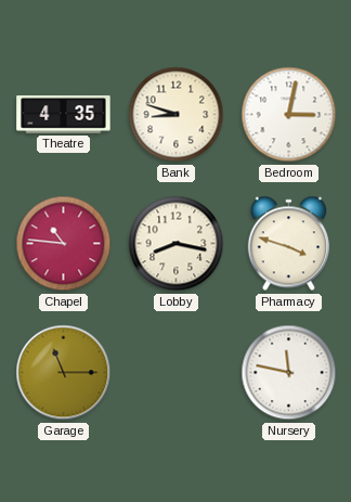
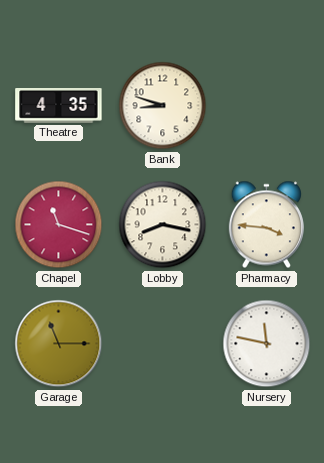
Bedroom: 3:02 -> none
Chapel: 10:46 -> 11:18
Pharmacy: 3:48 -> 3:46
